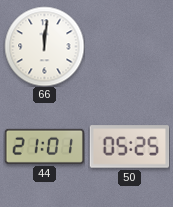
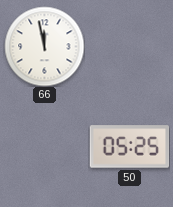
66: 12:01 -> 11:58
44: 21:01 -> none
